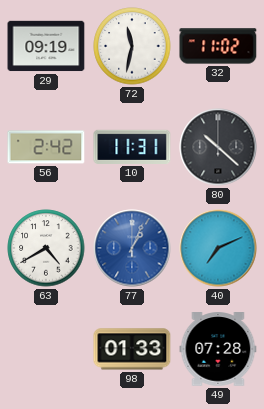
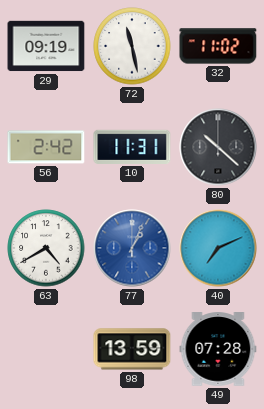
72: 11:32 -> 11:28
98: 01:33 -> 13:59
